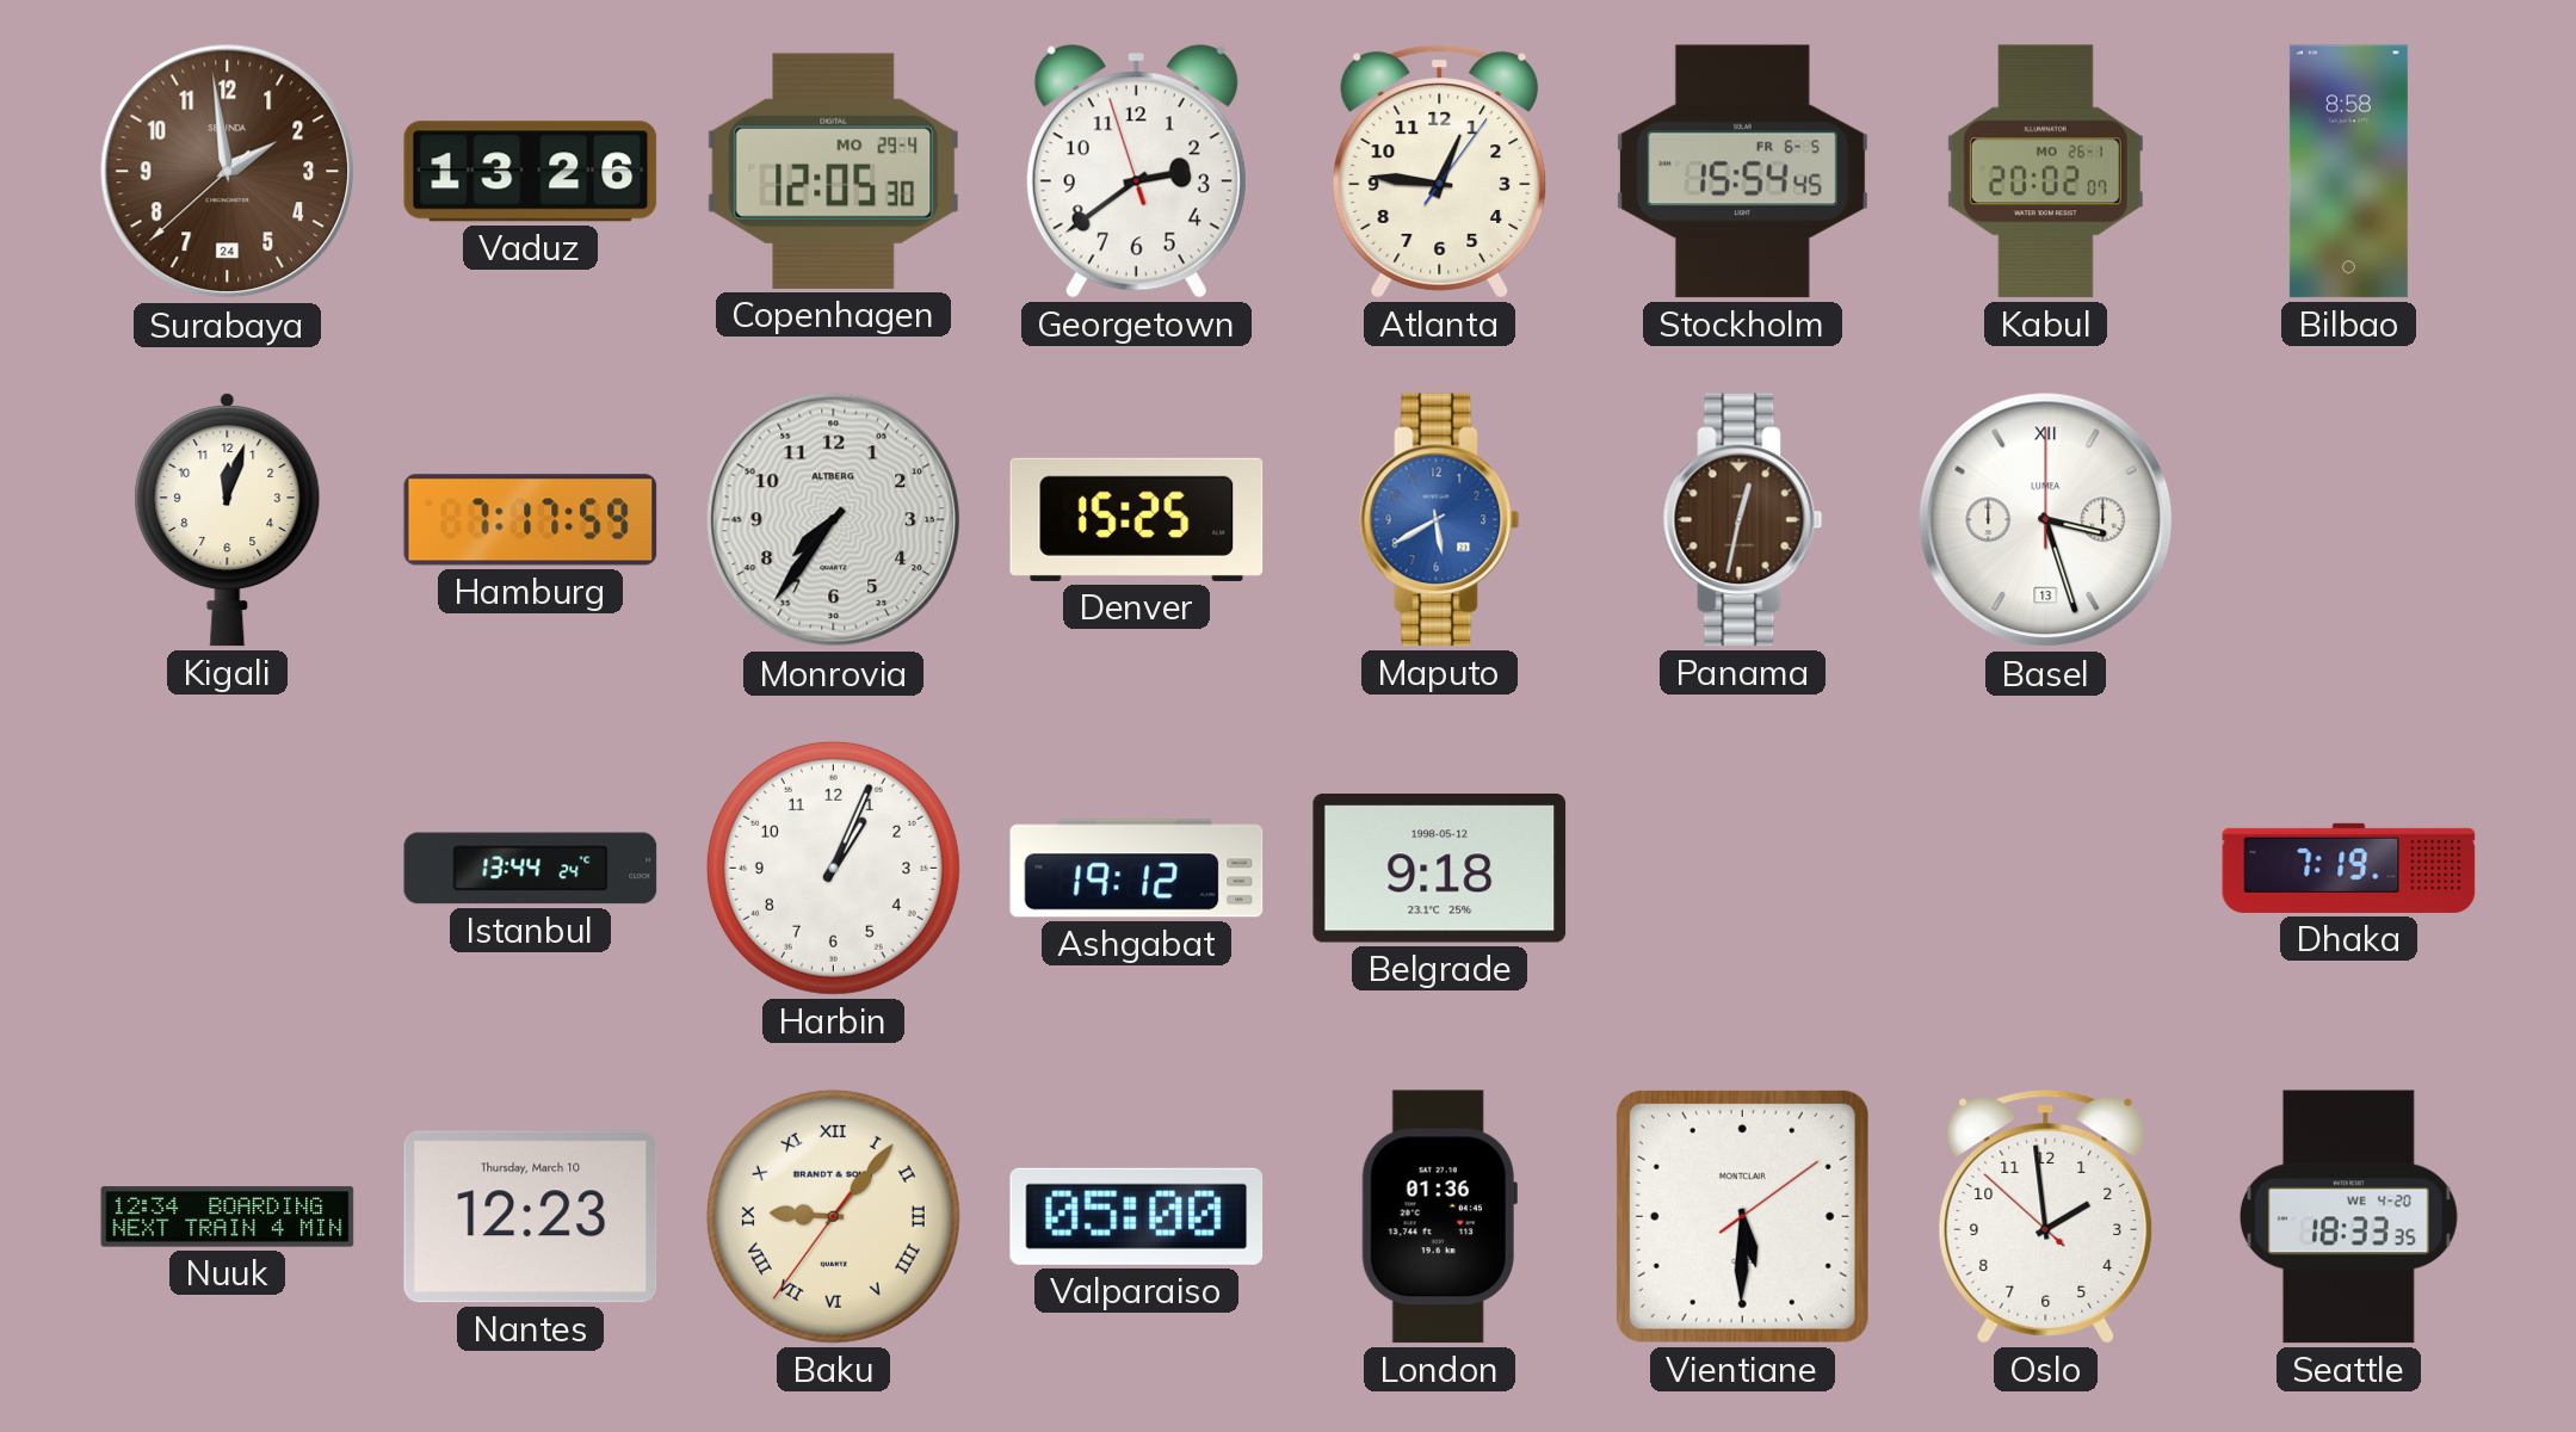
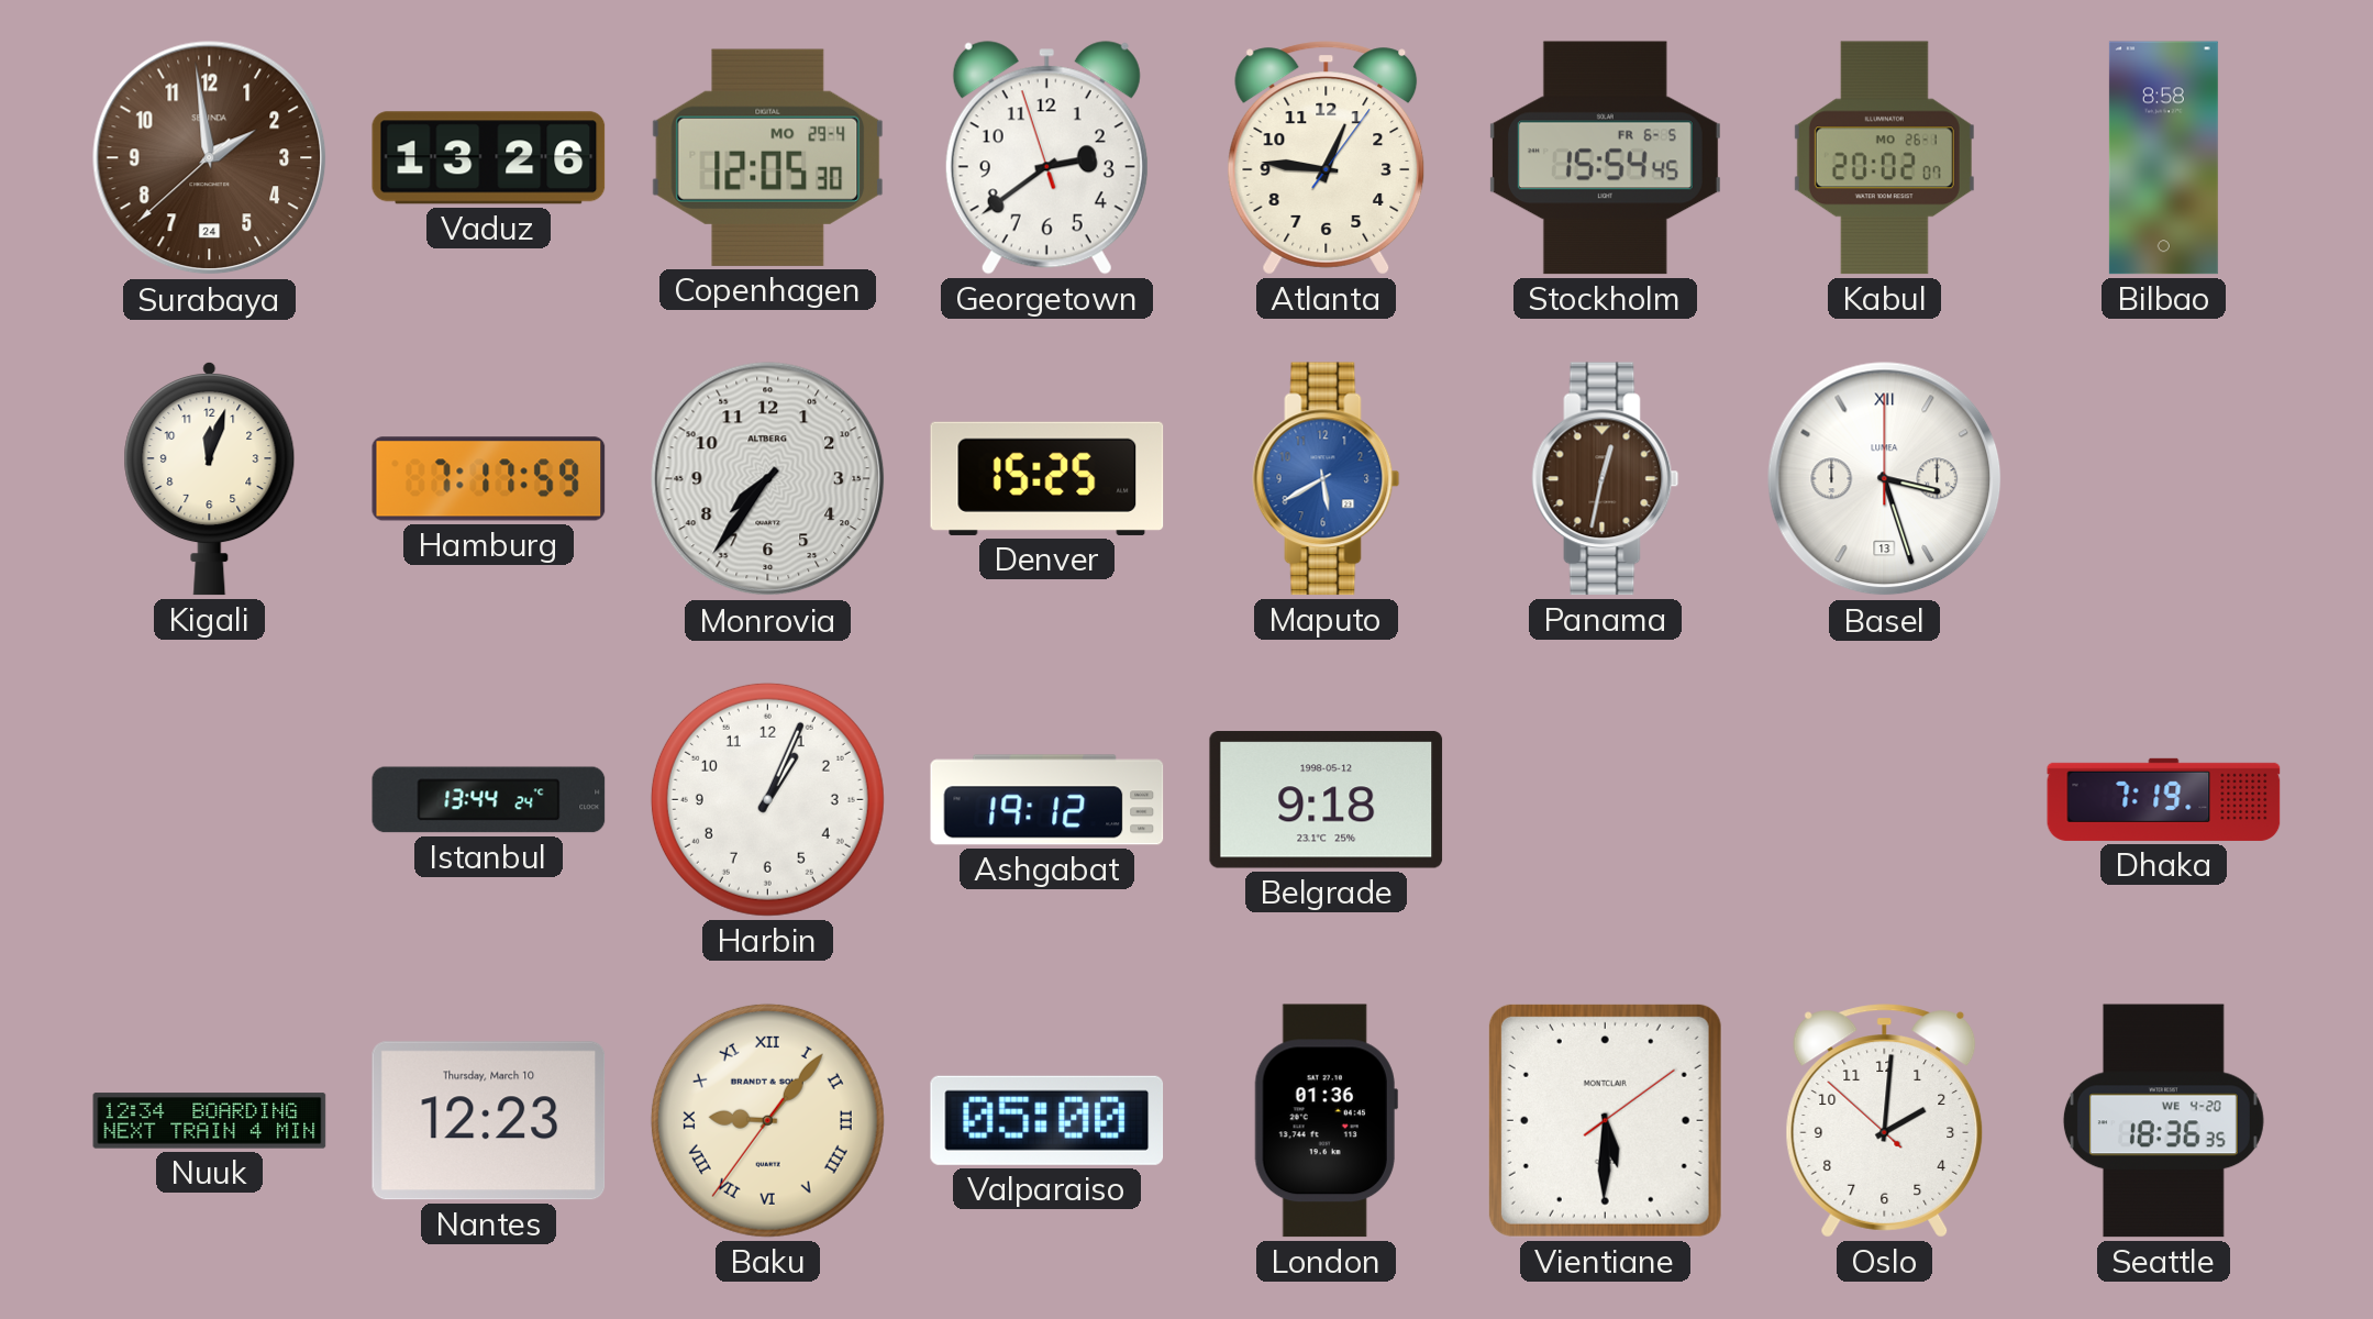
Oslo: 1:58 -> 2:00
Seattle: 18:33 -> 18:36
